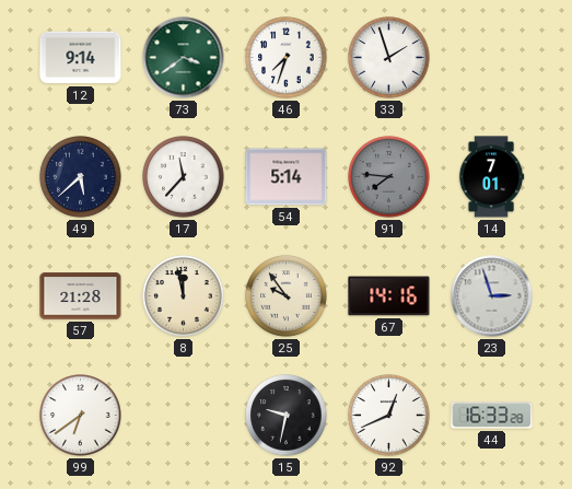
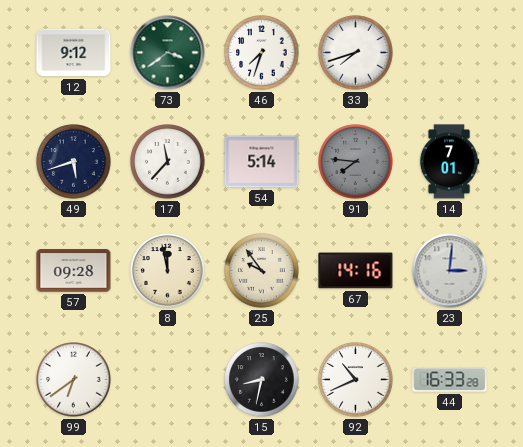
12: 9:14 -> 9:12
33: 1:57 -> 7:42
49: 5:38 -> 5:42
57: 21:28 -> 09:28
23: 2:57 -> 3:01
15: 9:32 -> 8:32
92: 12:41 -> 10:41
